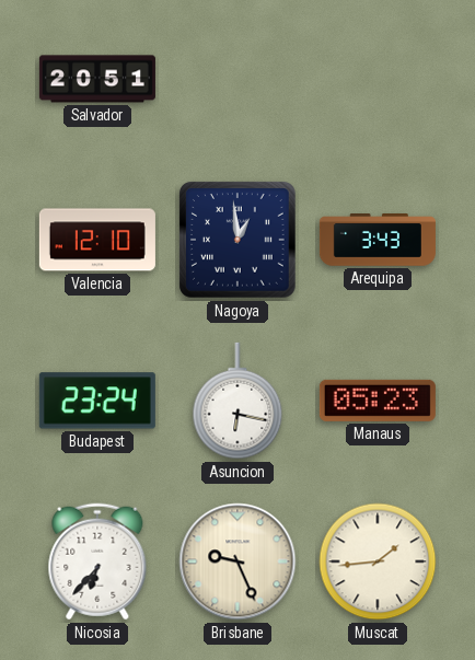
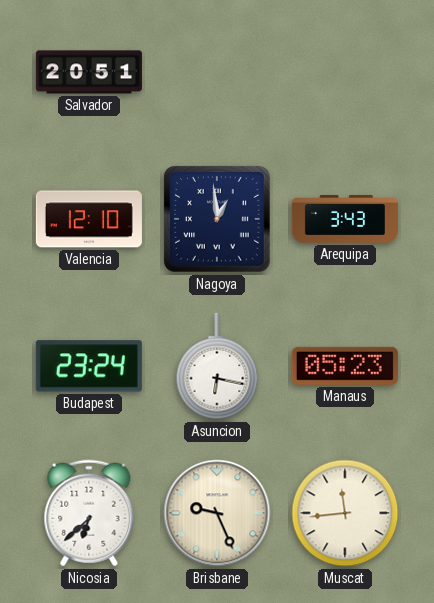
Nicosia: 6:37 -> 6:38
Muscat: 1:44 -> 11:44
